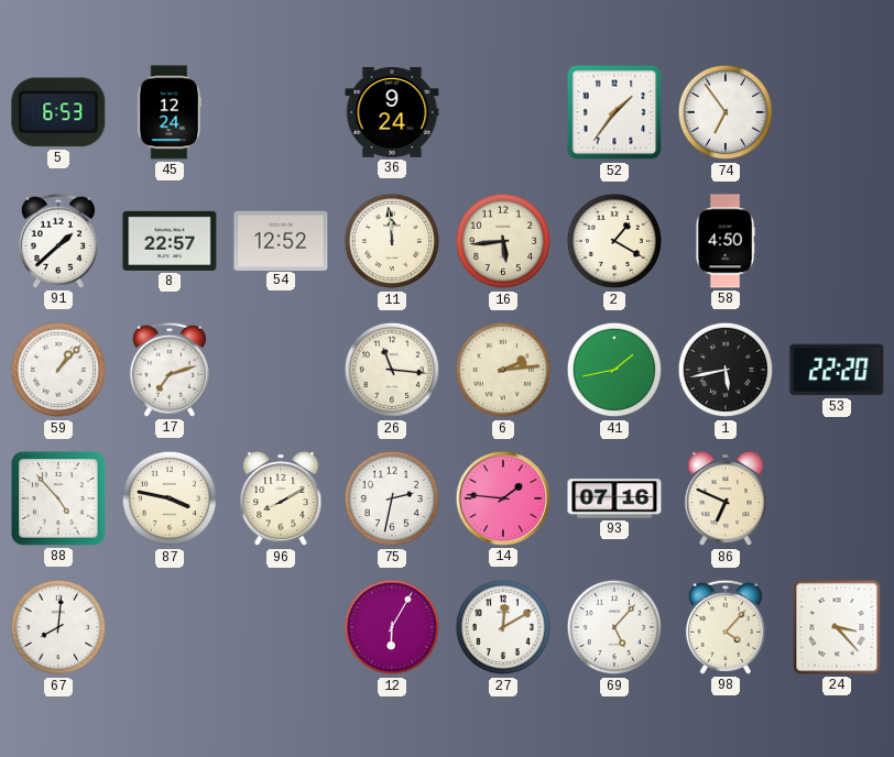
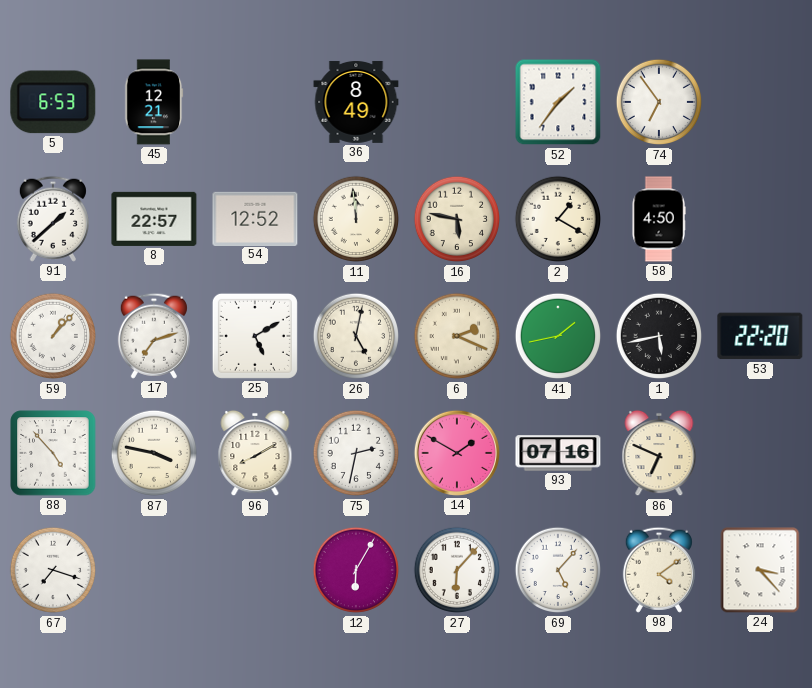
45: 12:24 -> 12:21
36: 9:24 -> 8:49
16: 5:44 -> 5:47
25: none -> 5:10
26: 11:16 -> 5:02
6: 2:14 -> 2:19
14: 1:46 -> 1:50
67: 8:01 -> 7:18
27: 12:10 -> 6:07
98: 4:07 -> 4:09
